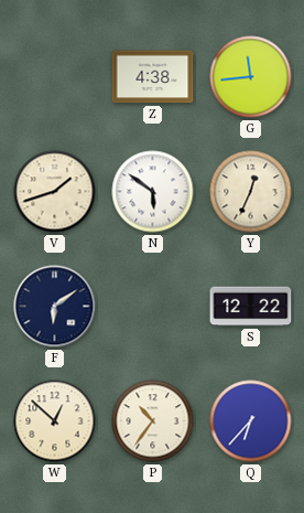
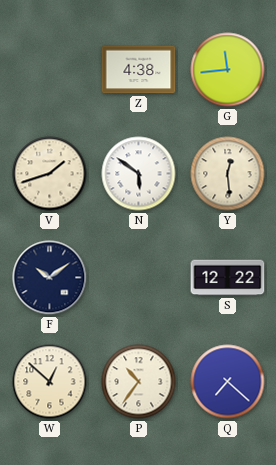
Y: 12:34 -> 12:29
F: 6:09 -> 10:09
Q: 6:37 -> 7:22
